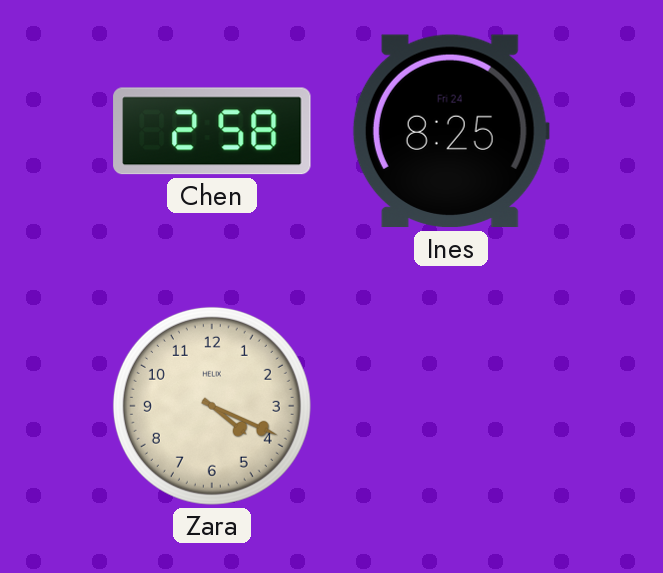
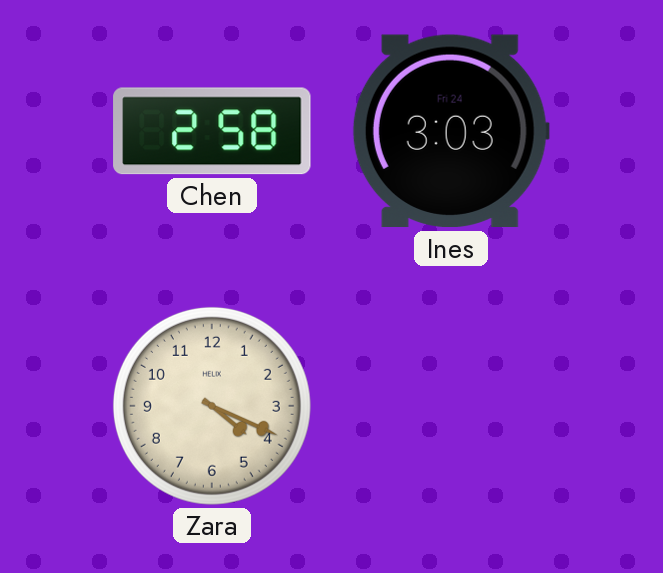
Ines: 8:25 -> 3:03
